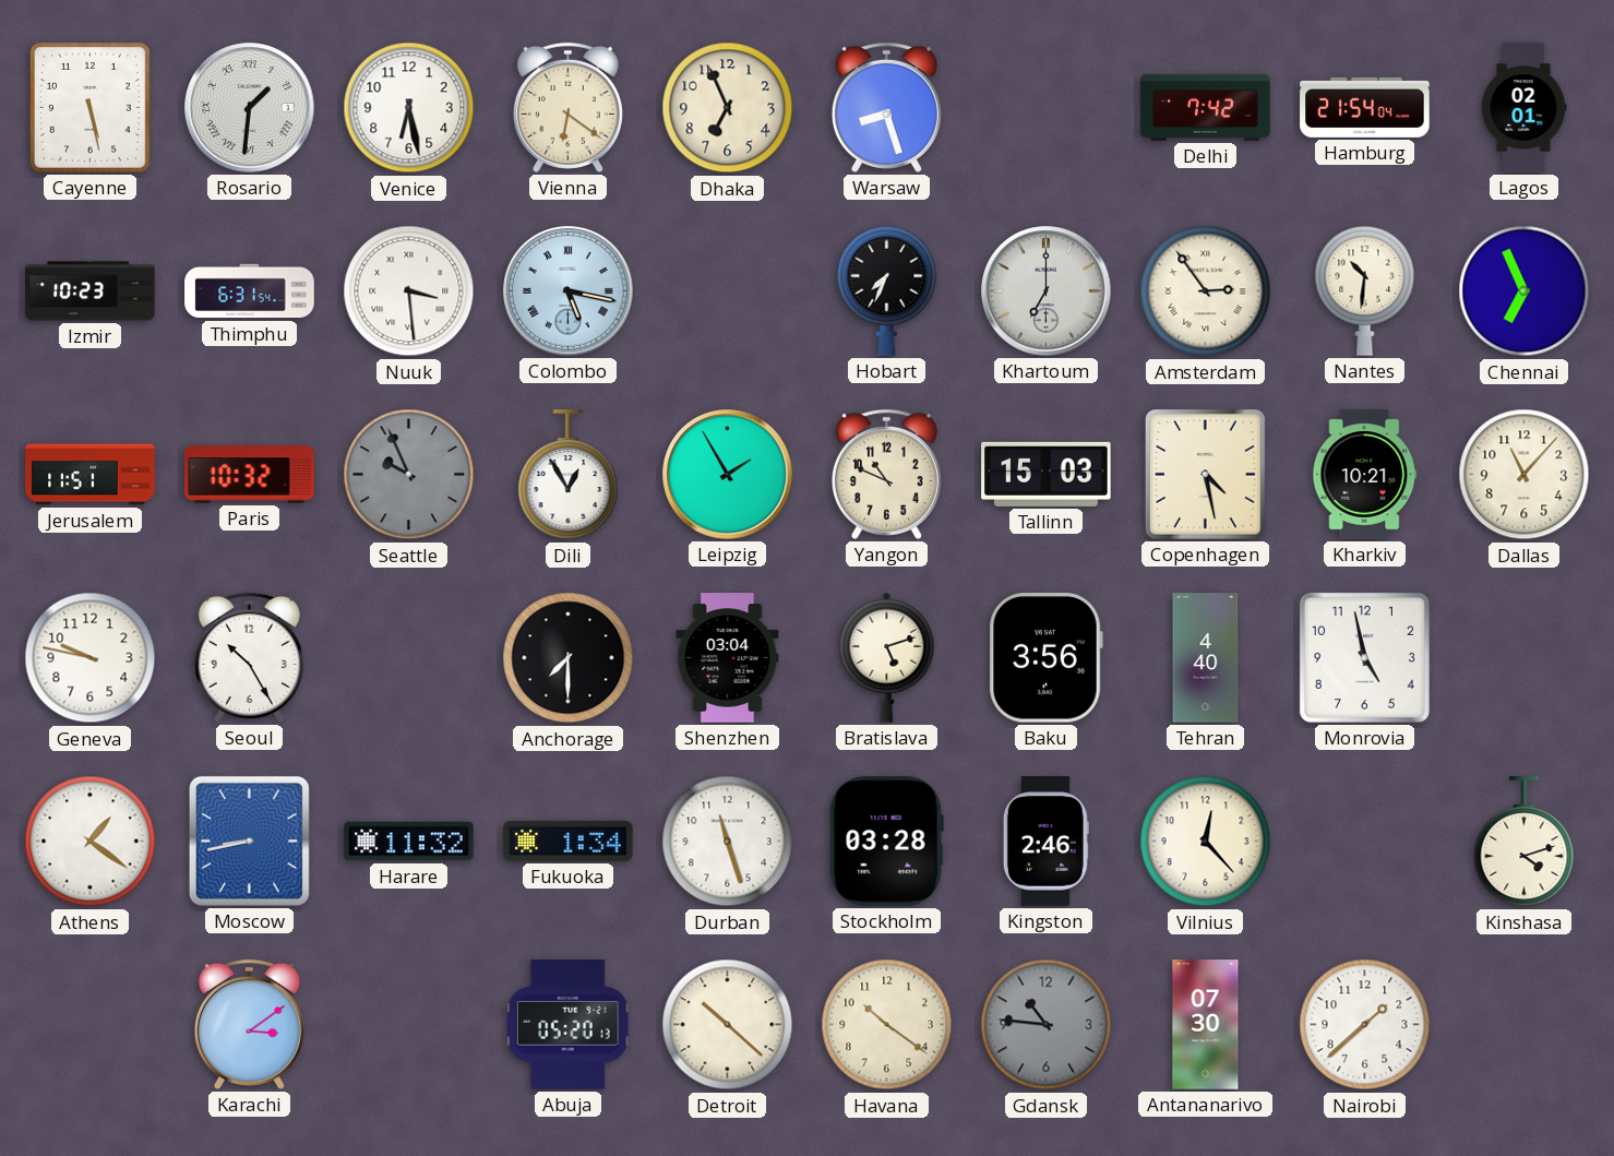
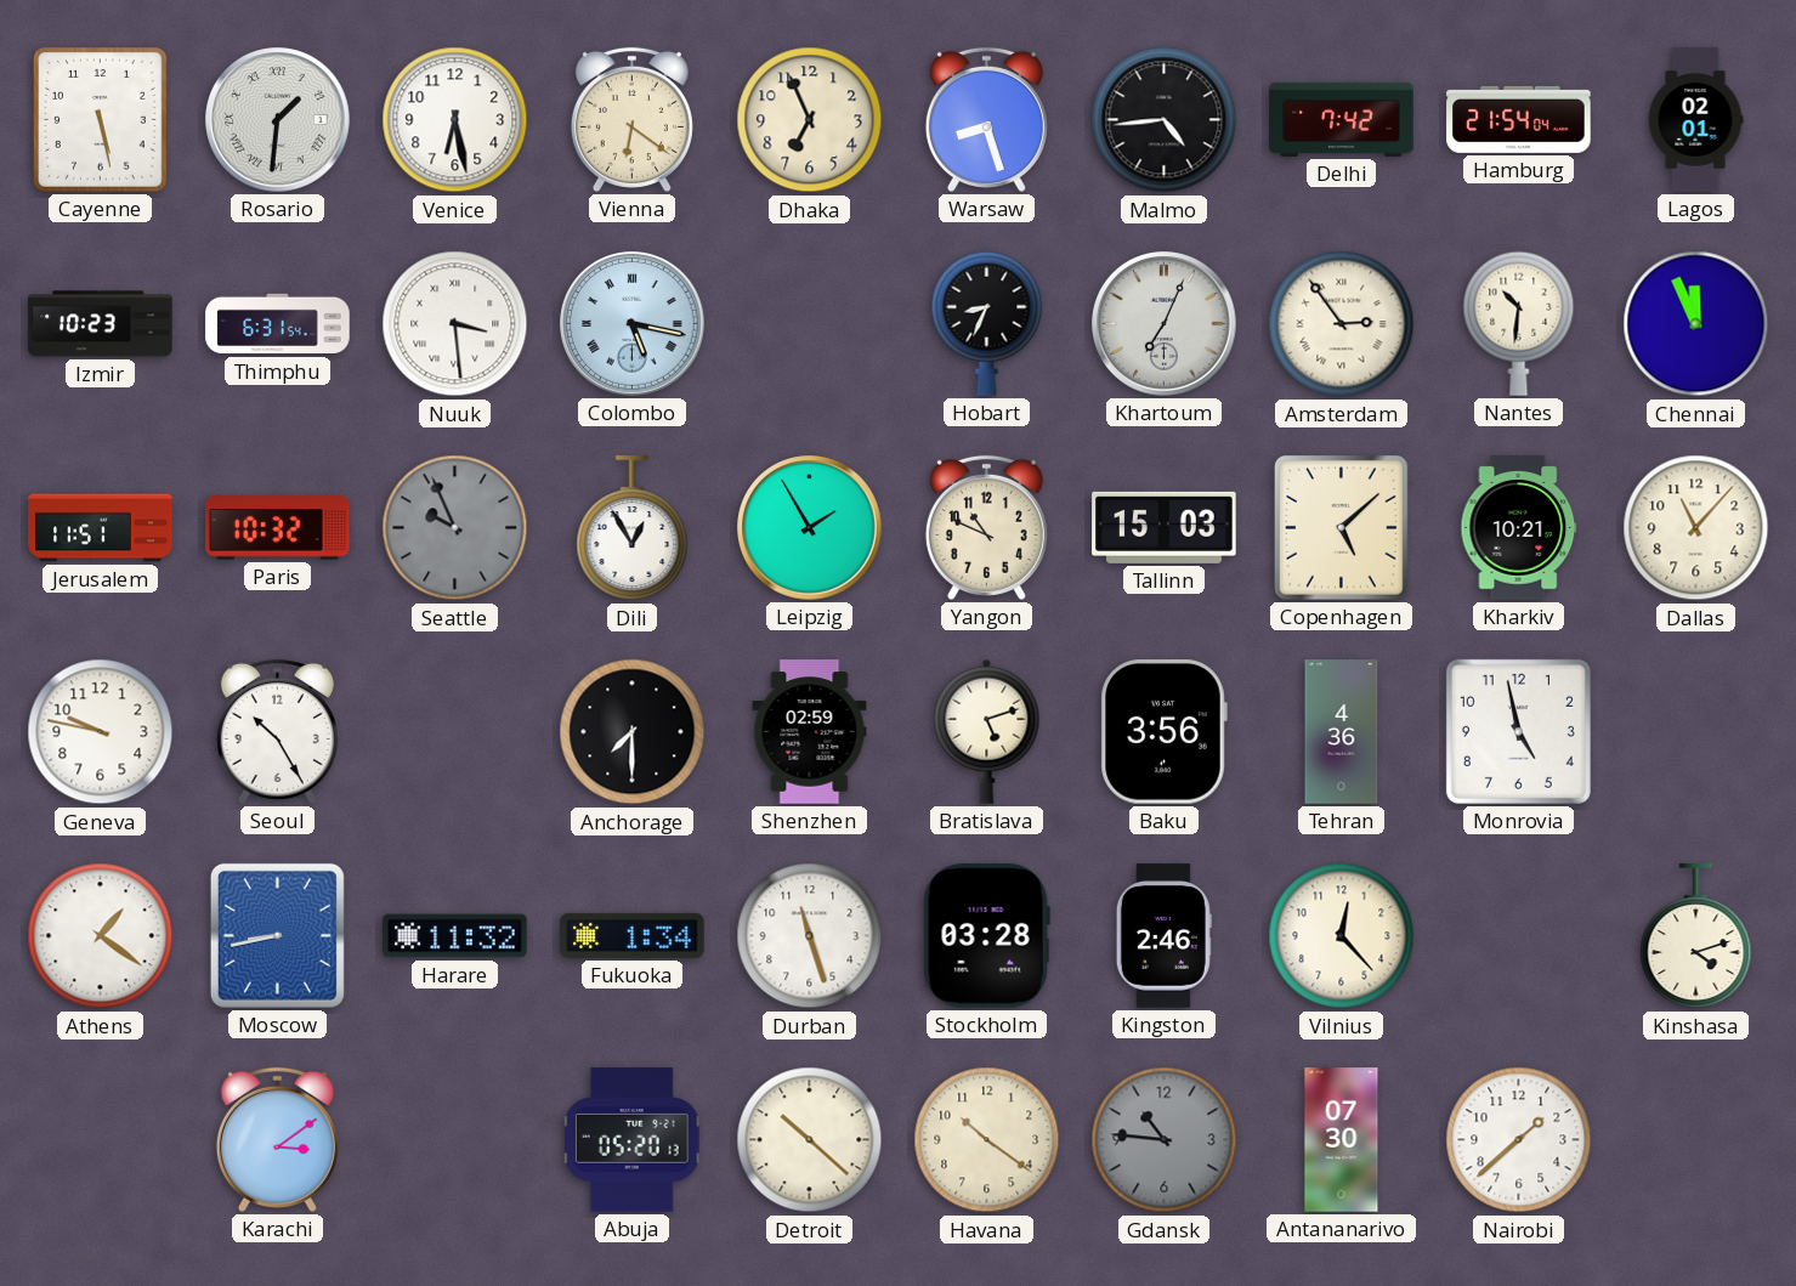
Malmo: none -> 4:44
Hobart: 7:34 -> 8:34
Khartoum: 7:00 -> 7:04
Chennai: 6:56 -> 11:56
Copenhagen: 4:28 -> 5:08
Shenzhen: 03:04 -> 02:59
Tehran: 4:40 -> 4:36
